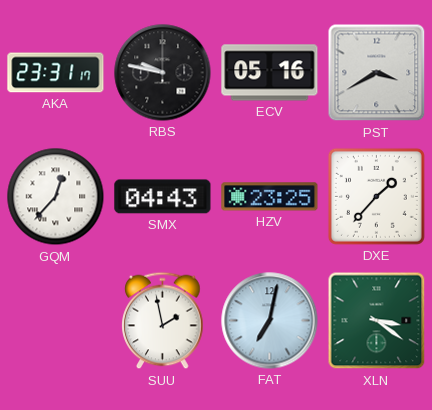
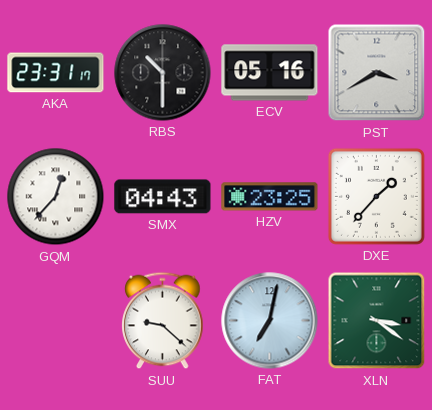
RBS: 9:47 -> 10:30
SUU: 1:58 -> 9:22
